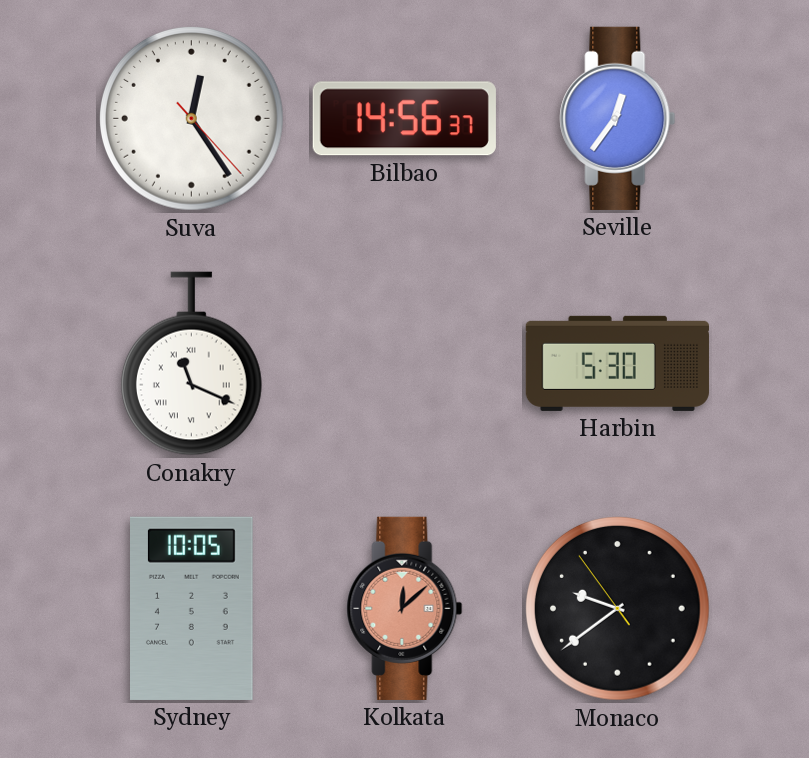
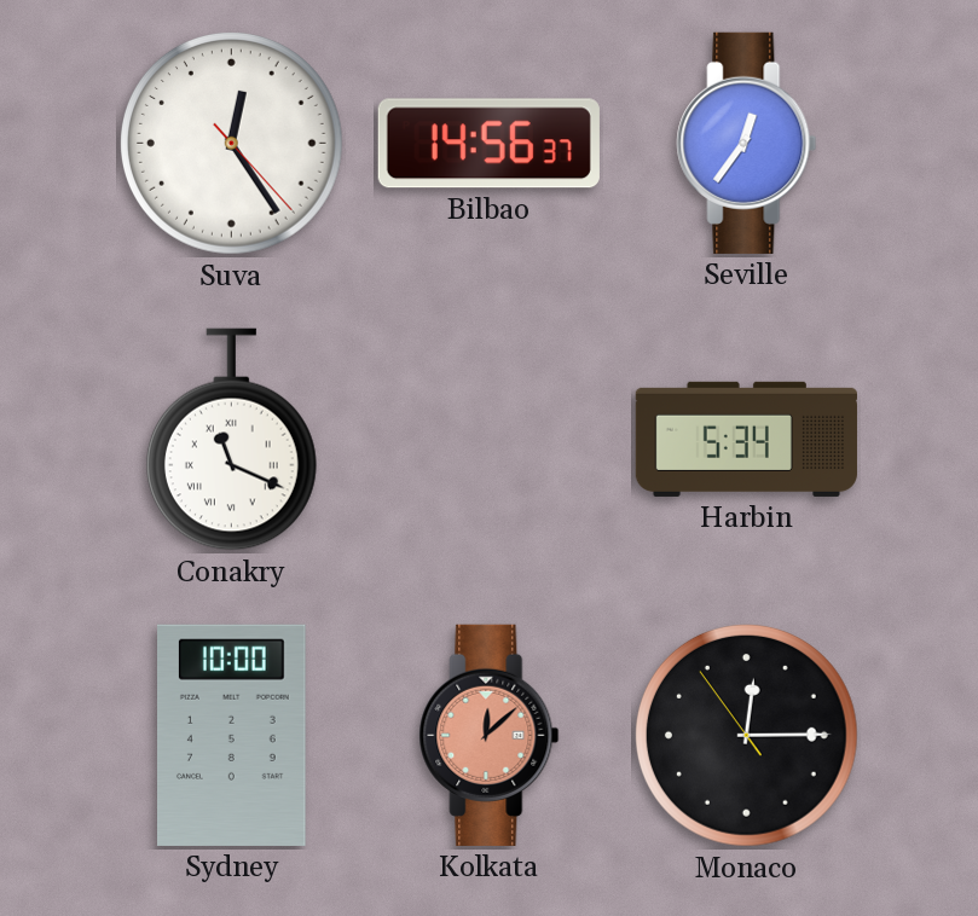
Harbin: 5:30 -> 5:34
Sydney: 10:05 -> 10:00
Monaco: 9:38 -> 12:14
